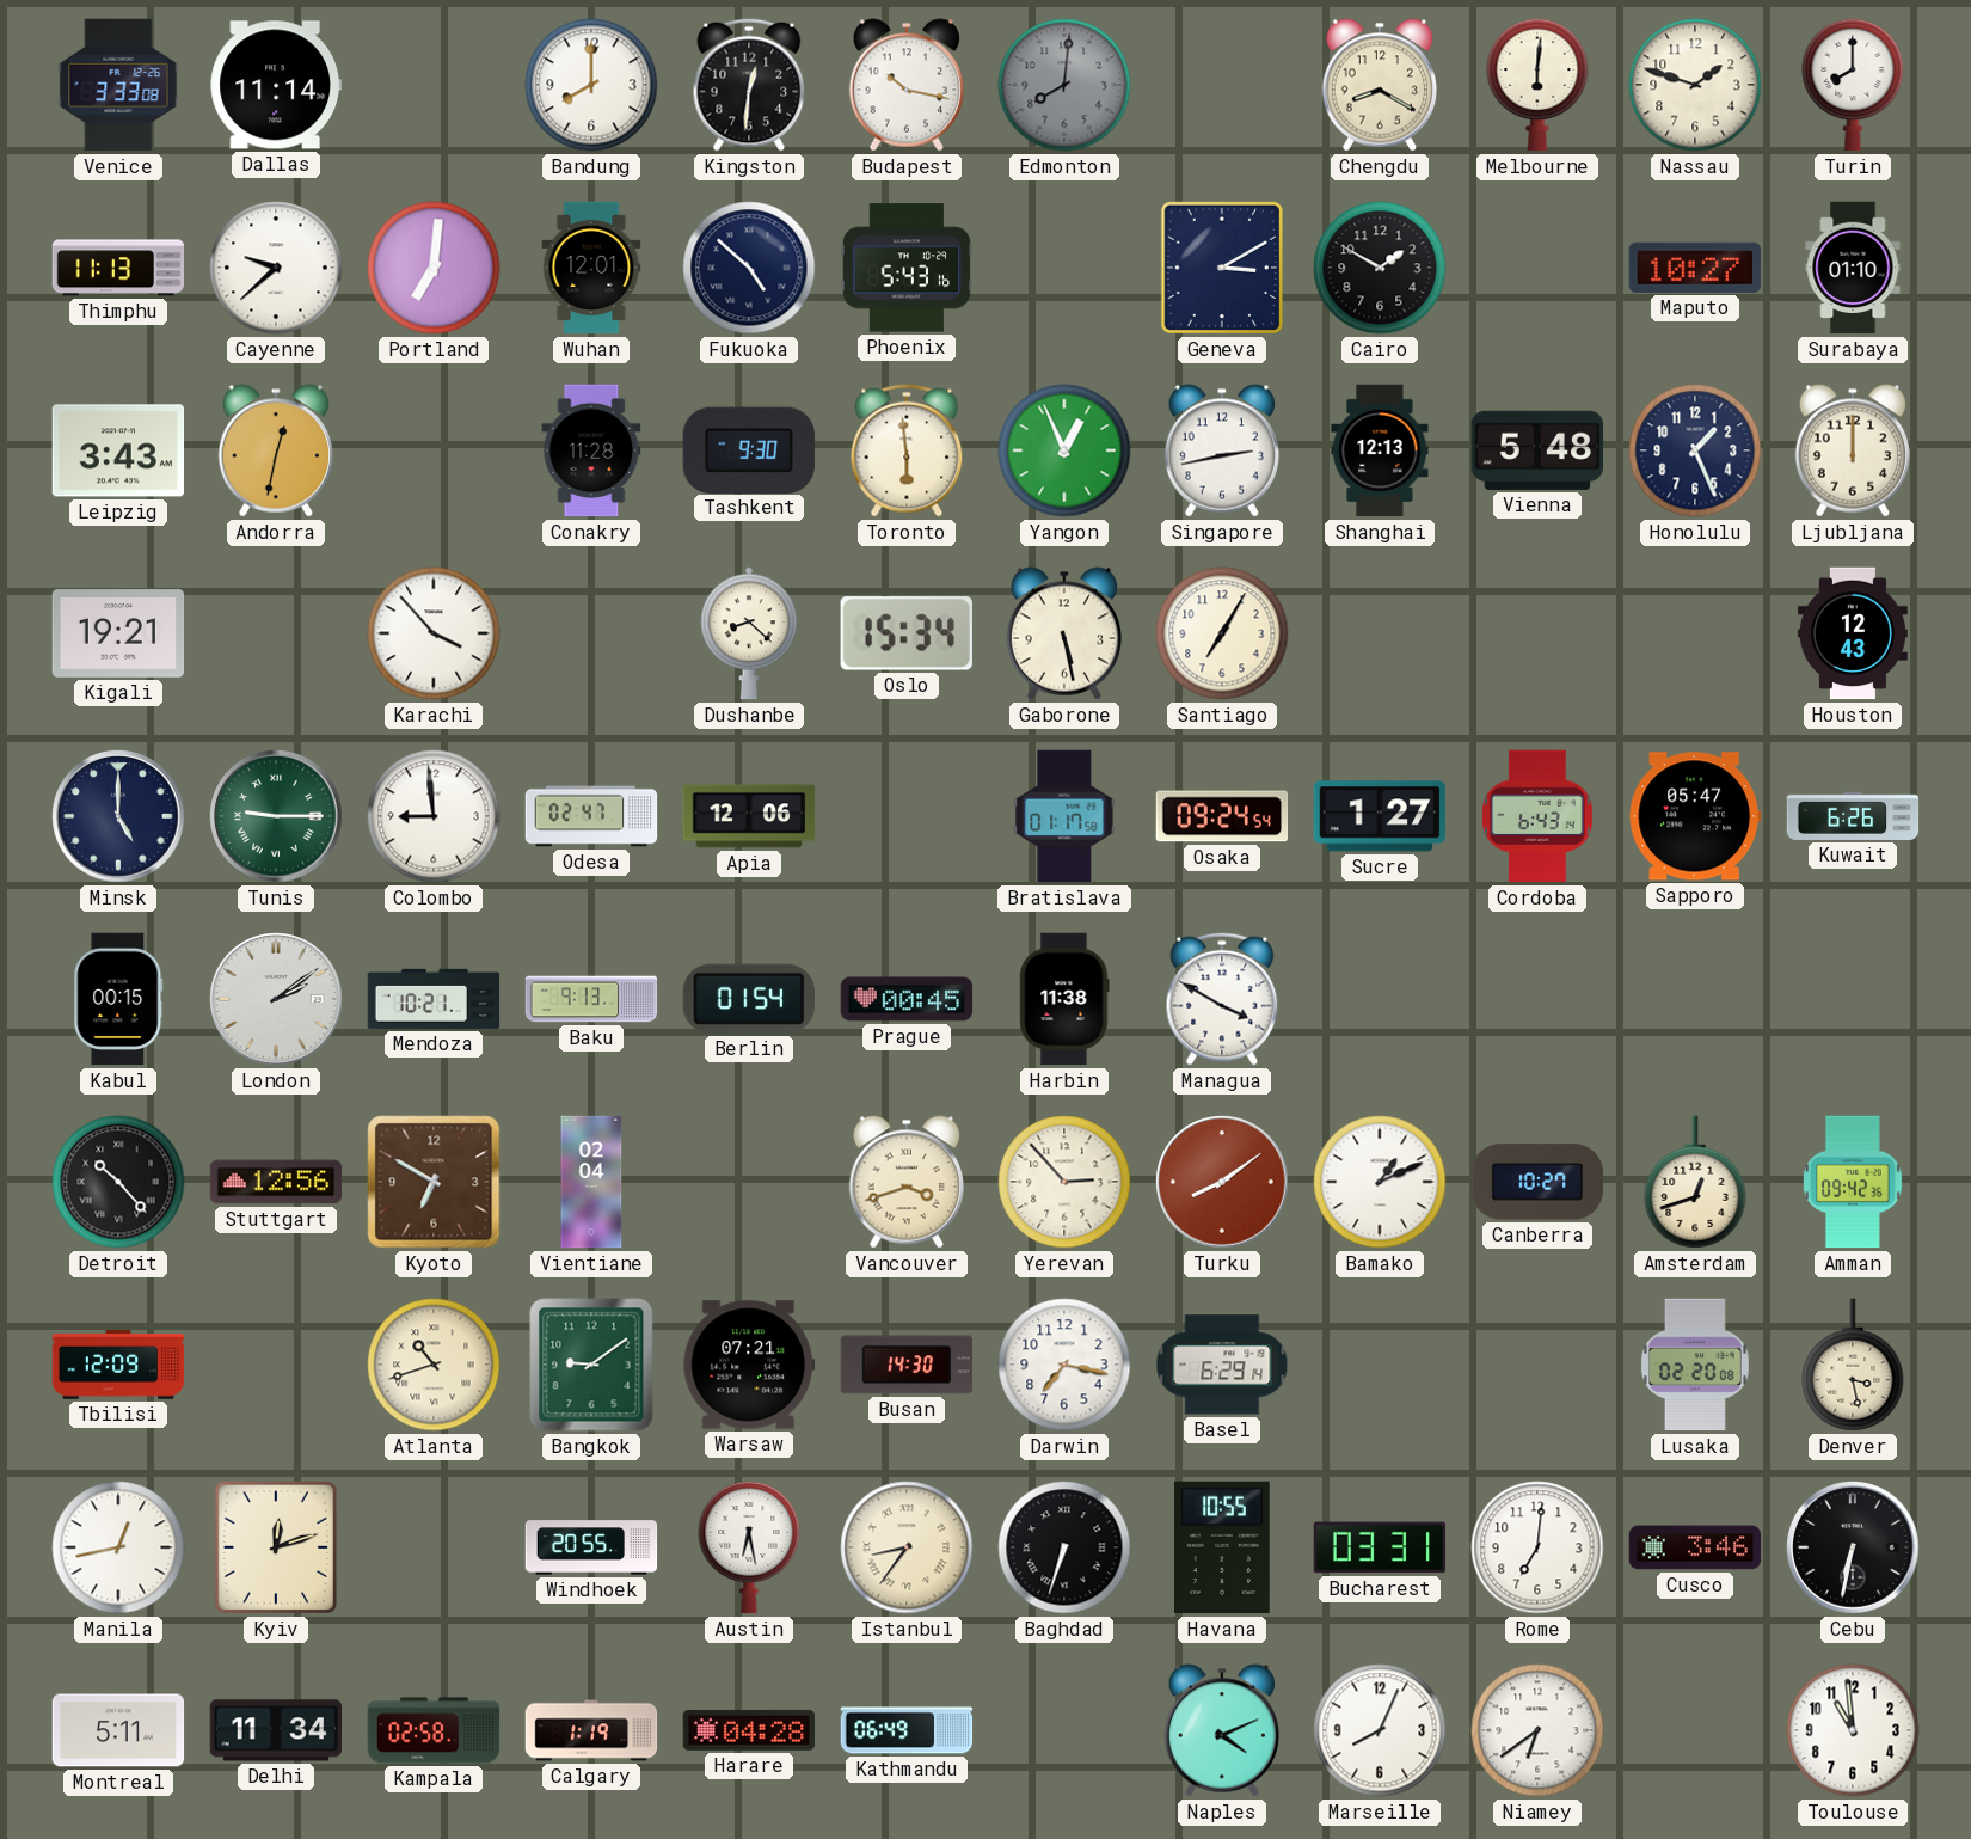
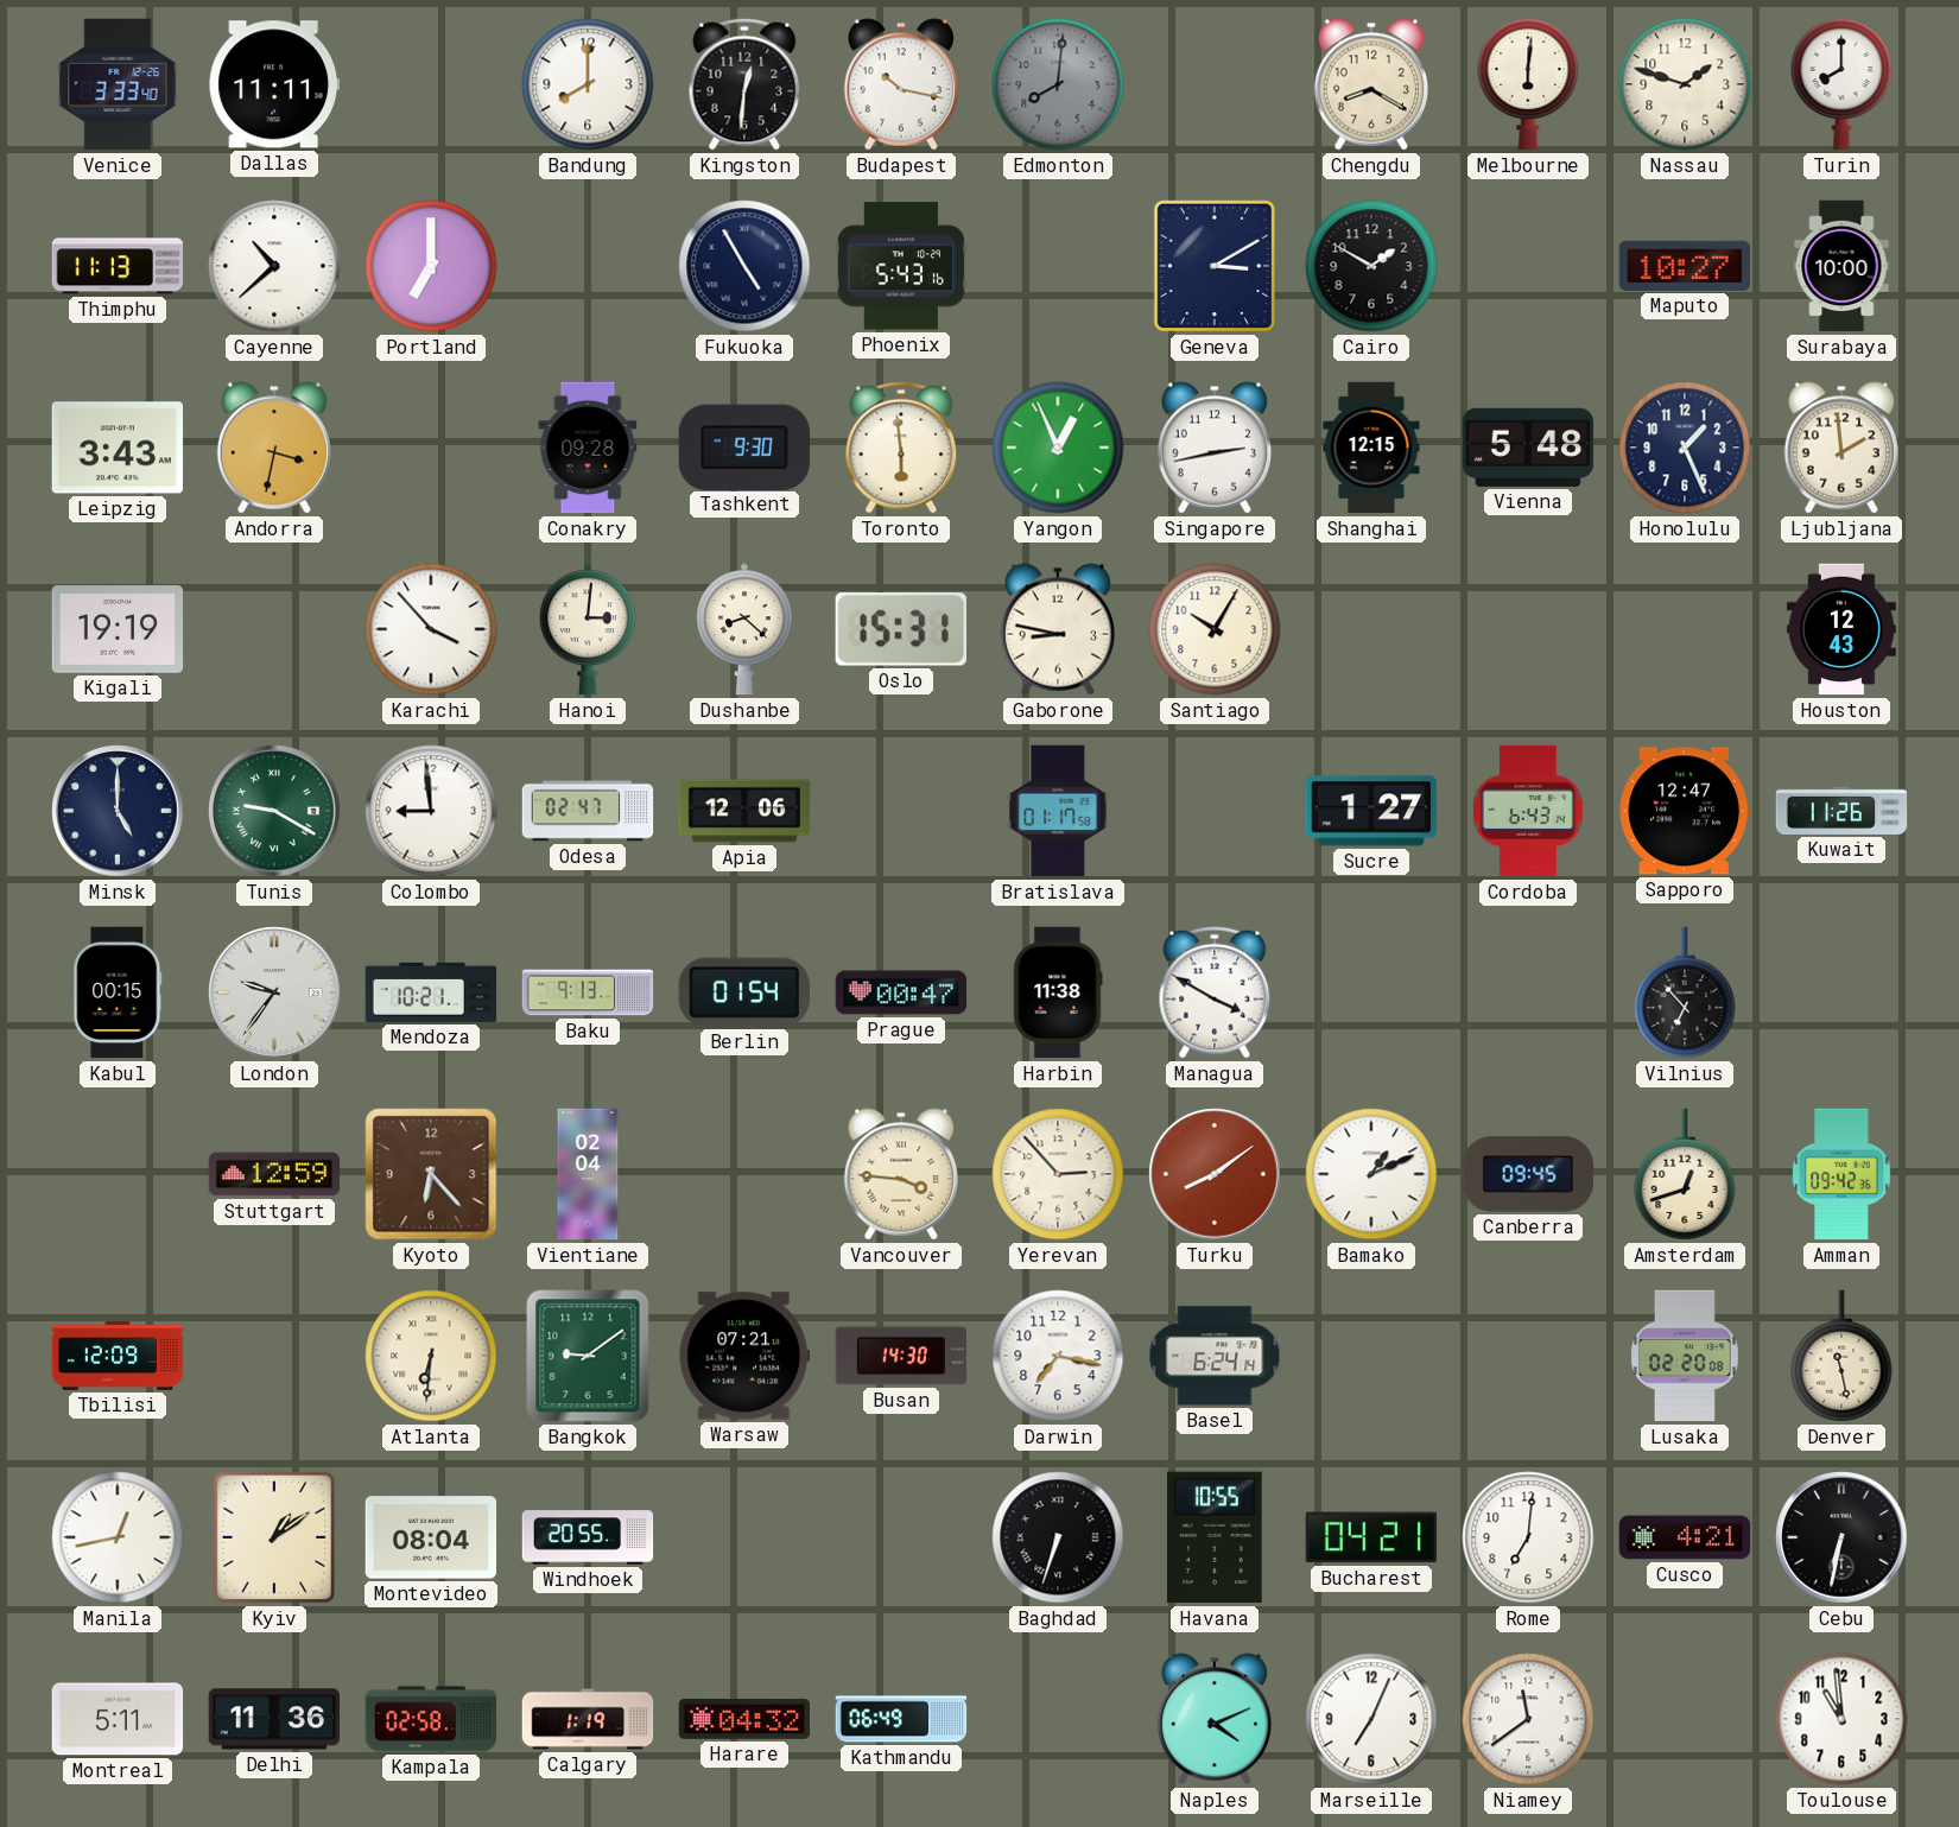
Venice: 3:33:08 -> 3:33:40
Dallas: 11:14 -> 11:11
Cayenne: 9:38 -> 10:38
Portland: 7:01 -> 7:00
Wuhan: 12:01 -> none
Fukuoka: 4:52 -> 4:55
Surabaya: 01:10 -> 10:00
Andorra: 12:32 -> 3:32
Conakry: 11:28 -> 09:28
Shanghai: 12:13 -> 12:15
Ljubljana: 12:00 -> 1:59
Kigali: 19:21 -> 19:19
Hanoi: none -> 3:01
Oslo: 15:34 -> 15:31
Gaborone: 5:28 -> 8:47
Santiago: 7:05 -> 10:05
Tunis: 9:15 -> 9:20
Osaka: 09:24 -> none
Sapporo: 05:47 -> 12:47
Kuwait: 6:26 -> 11:26
London: 2:09 -> 9:36
Prague: 00:45 -> 00:47
Vilnius: none -> 6:53
Detroit: 10:23 -> none
Stuttgart: 12:56 -> 12:59
Kyoto: 6:50 -> 6:23
Vancouver: 3:42 -> 3:46
Canberra: 10:27 -> 09:45
Atlanta: 10:42 -> 6:31
Basel: 6:29 -> 6:24
Denver: 3:28 -> 11:28
Kyiv: 12:12 -> 1:09
Montevideo: none -> 08:04
Austin: 6:28 -> none
Istanbul: 8:36 -> none
Bucharest: 03:31 -> 04:21
Cusco: 3:46 -> 4:21
Delhi: 11:34 -> 11:36
Harare: 04:28 -> 04:32
Marseille: 8:04 -> 7:04
Niamey: 6:39 -> 11:39
